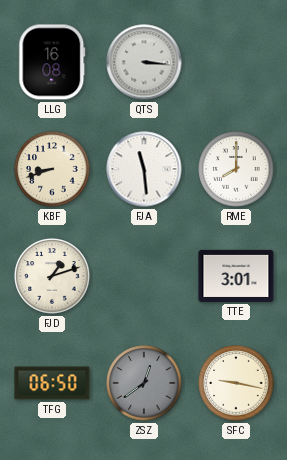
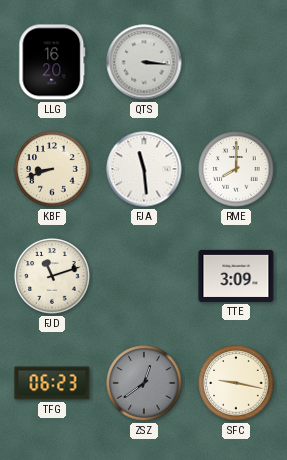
LLG: 16:08 -> 16:20
FJD: 1:12 -> 11:12
TTE: 3:01 -> 3:09
TFG: 06:50 -> 06:23
